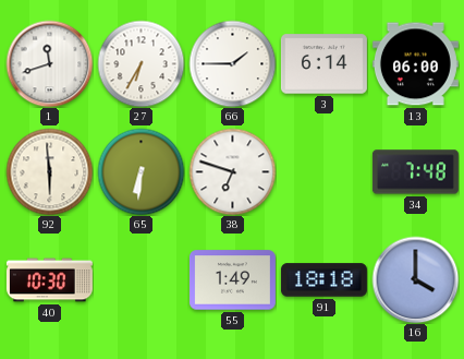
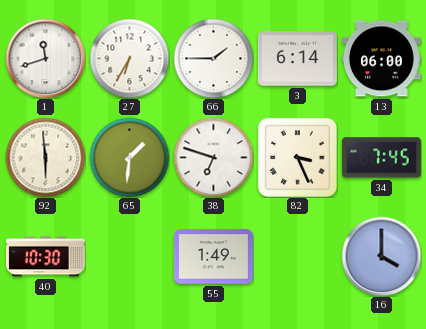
65: 6:31 -> 1:31
82: none -> 3:26
34: 7:48 -> 7:45
91: 18:18 -> none
